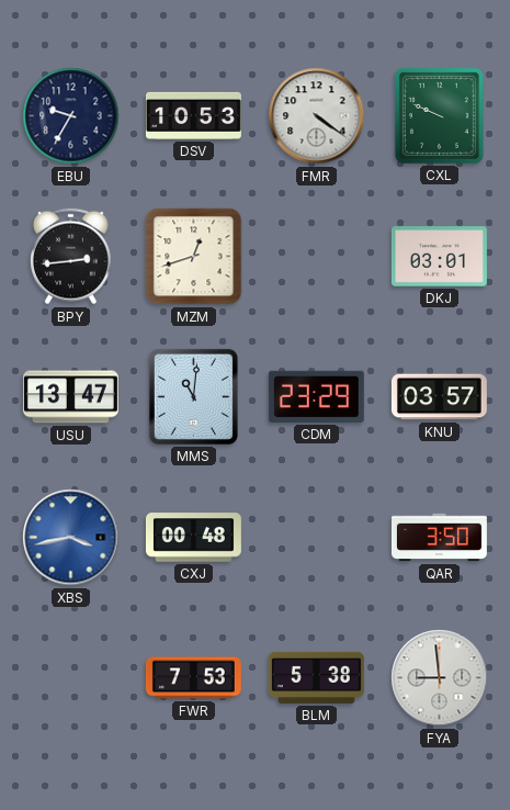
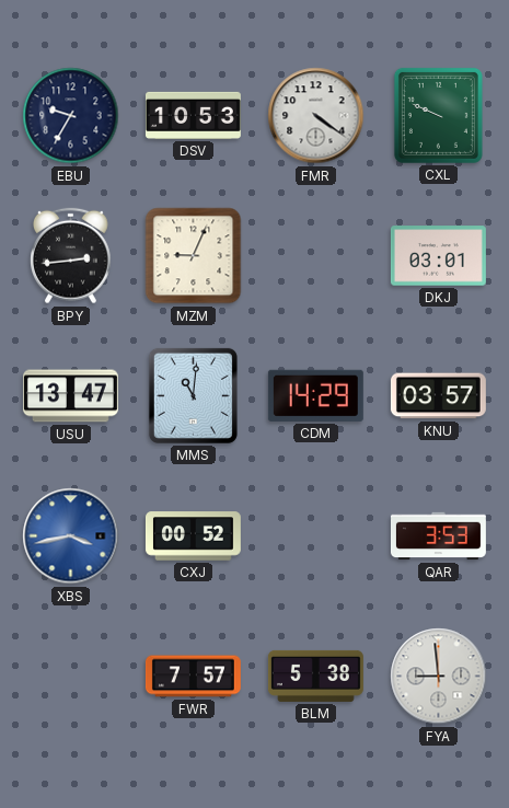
MZM: 12:42 -> 9:04
CDM: 23:29 -> 14:29
CXJ: 00:48 -> 00:52
QAR: 3:50 -> 3:53
FWR: 7:53 -> 7:57
